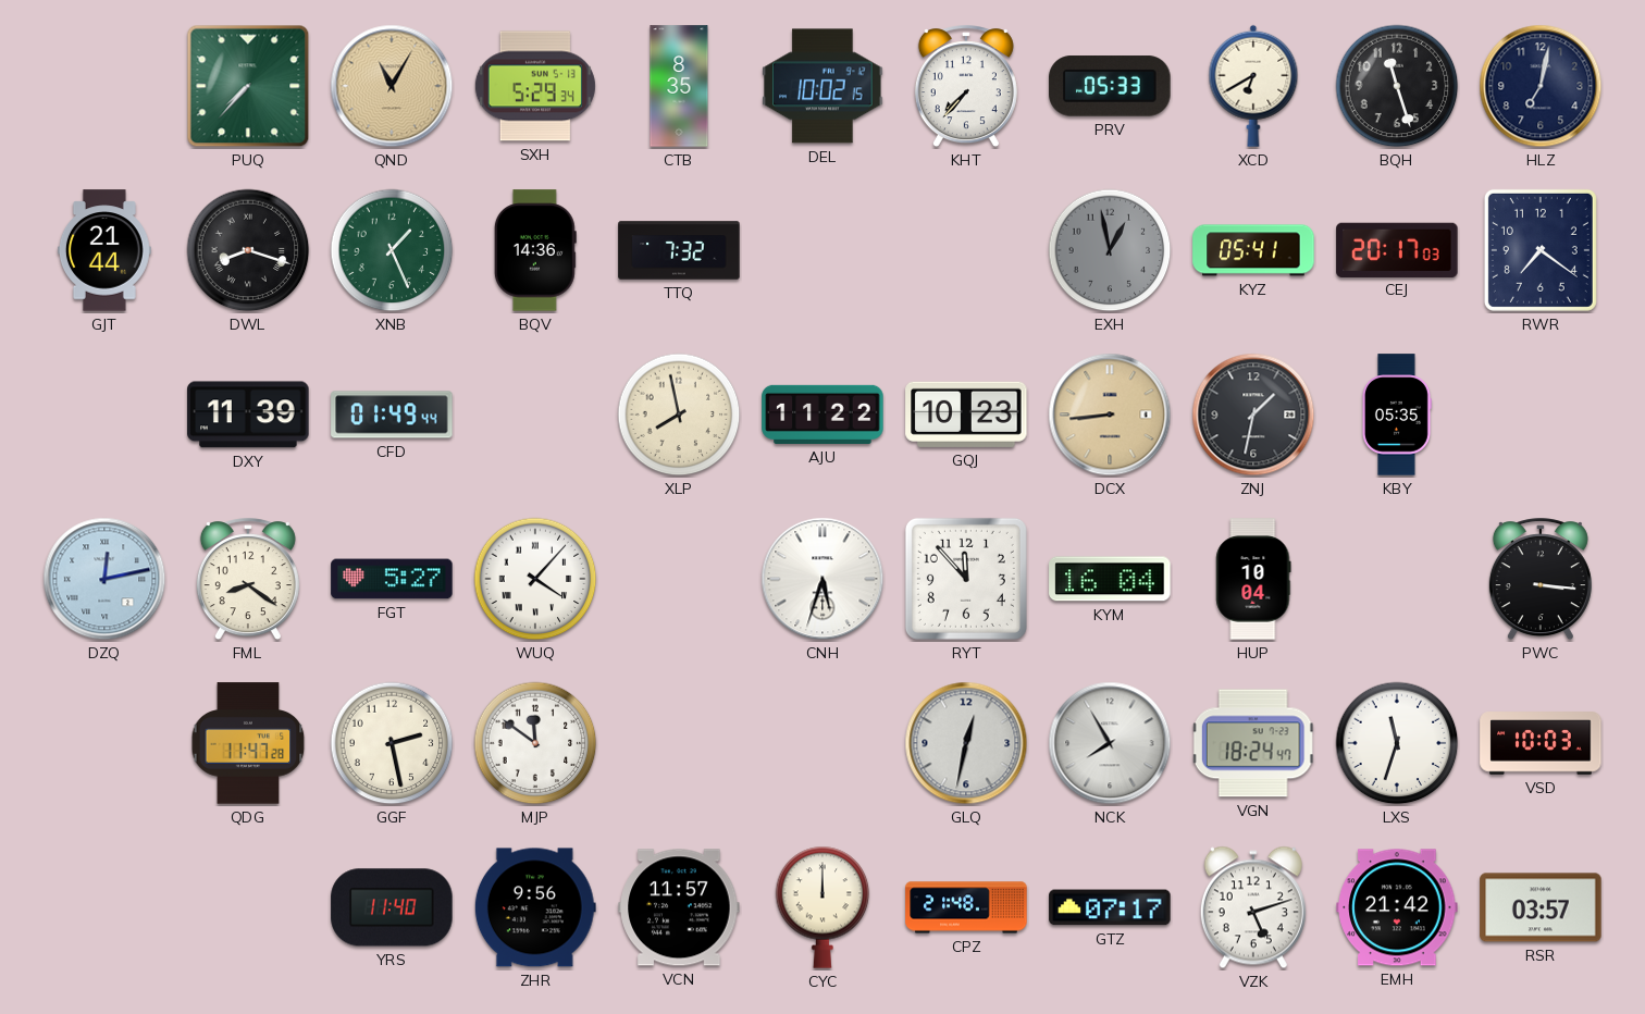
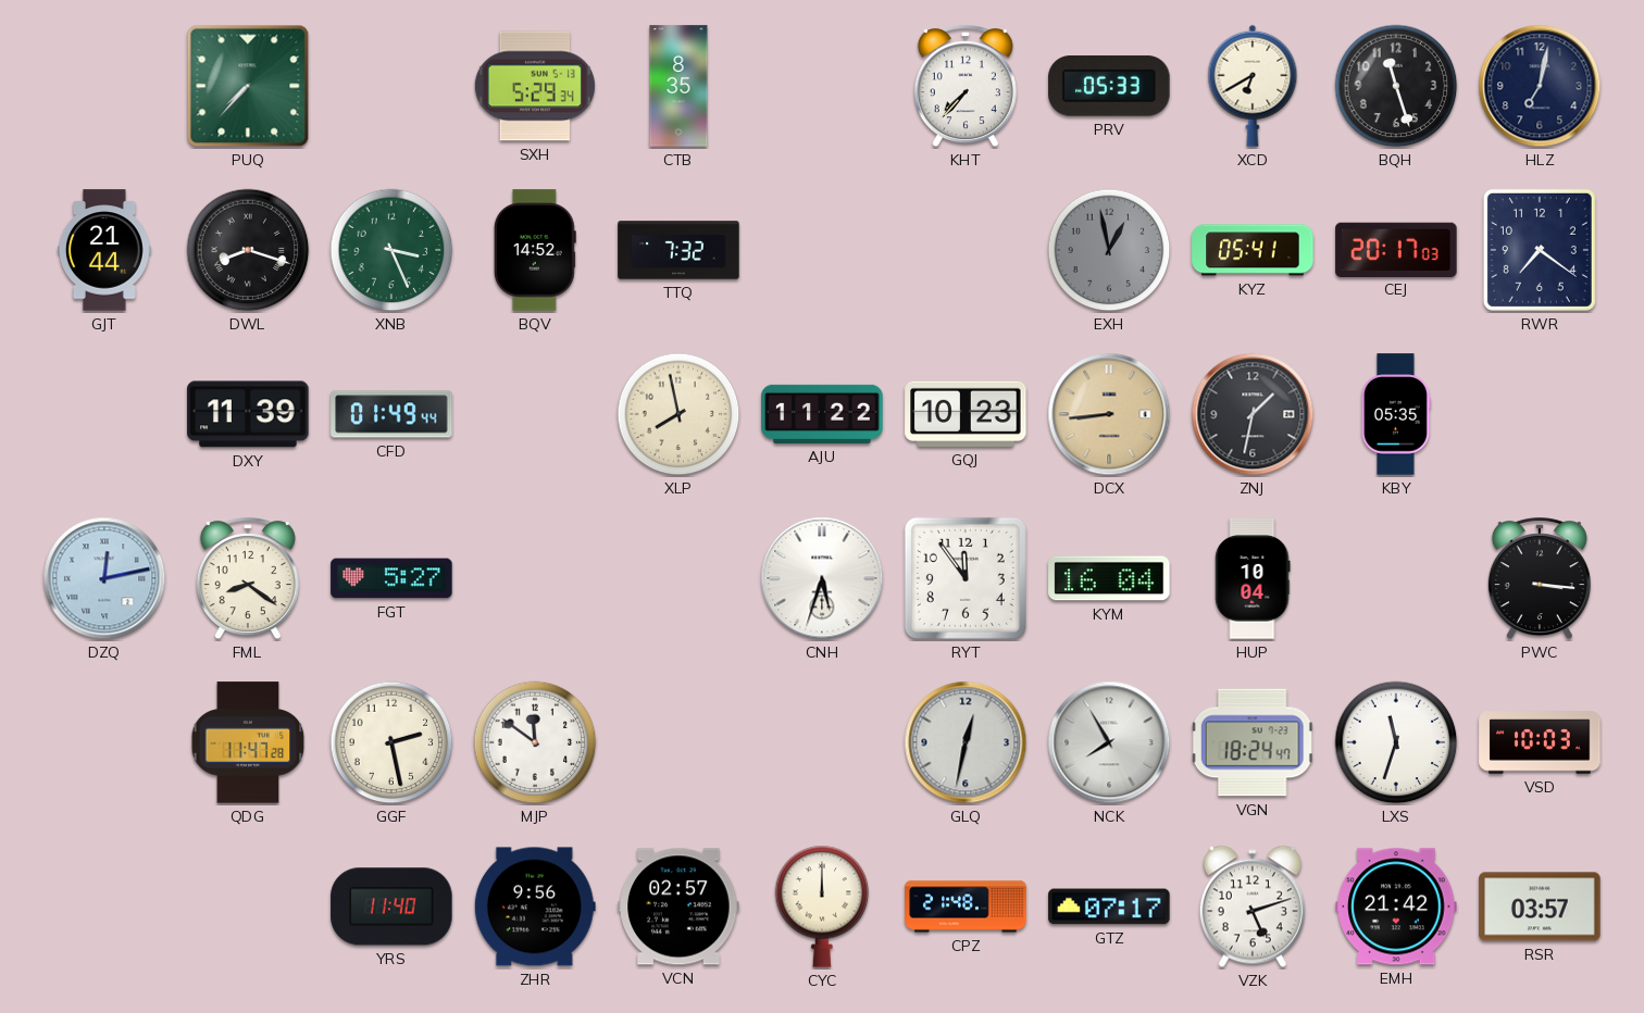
QND: 11:05 -> none
DEL: 10:02 -> none
XNB: 1:26 -> 3:26
BQV: 14:36 -> 14:52
WUQ: 4:07 -> none
RYT: 11:53 -> 11:54
VCN: 11:57 -> 02:57
